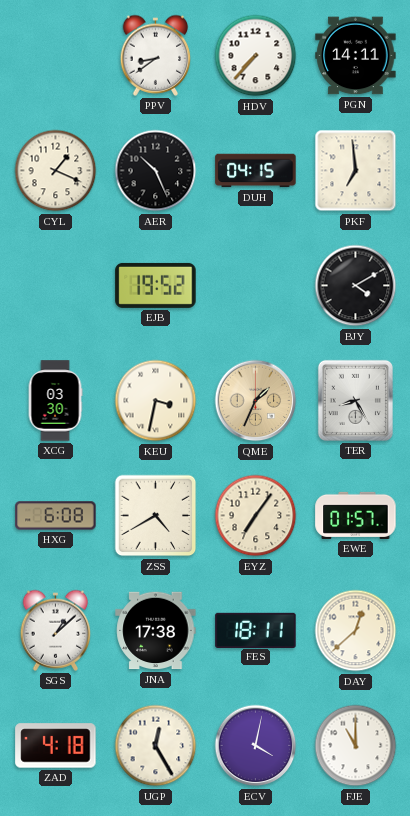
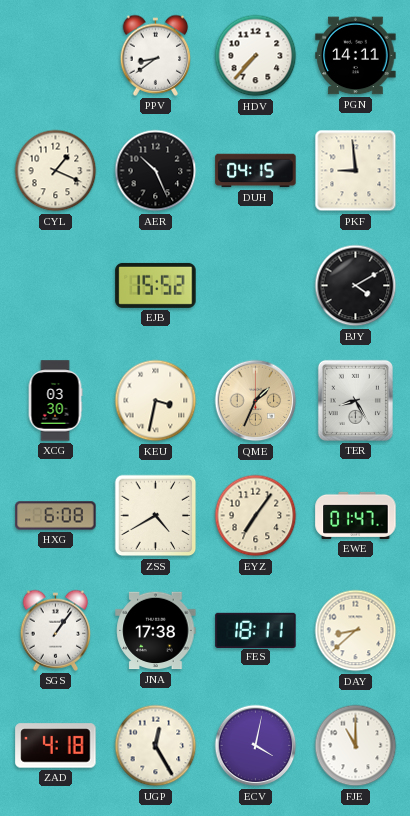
PKF: 6:59 -> 8:59
EJB: 19:52 -> 15:52
EWE: 01:57 -> 01:47
SGS: 1:08 -> 1:06
DAY: 12:38 -> 8:38
